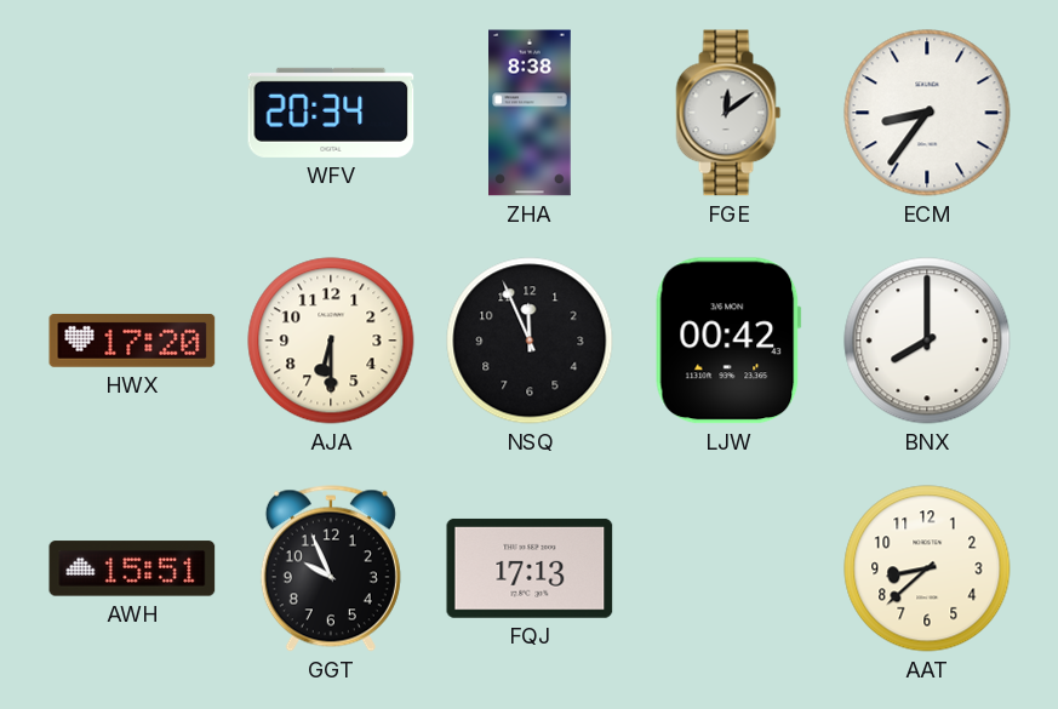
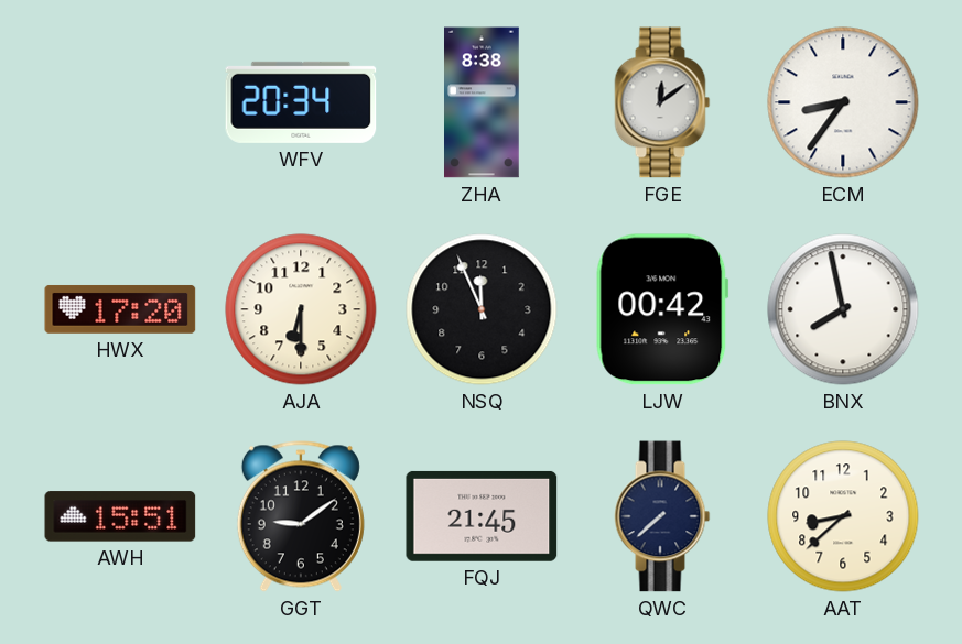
BNX: 8:00 -> 7:58
GGT: 9:56 -> 9:09
FQJ: 17:13 -> 21:45
QWC: none -> 7:38
